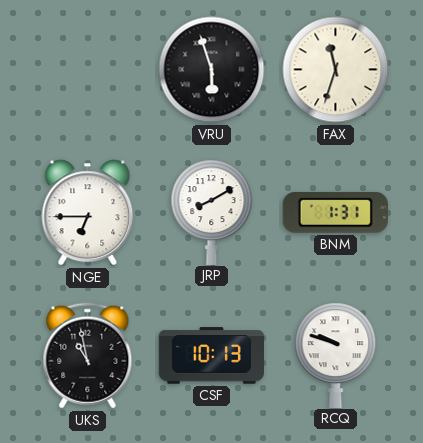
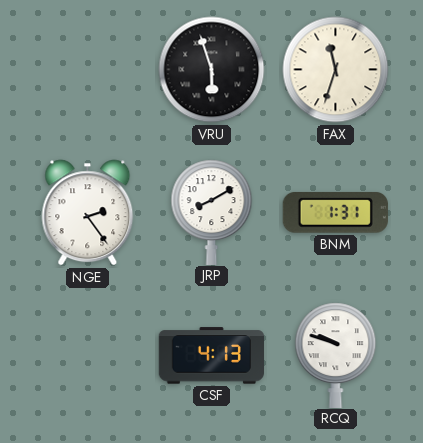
NGE: 6:45 -> 2:24
UKS: 10:58 -> none
CSF: 10:13 -> 4:13
